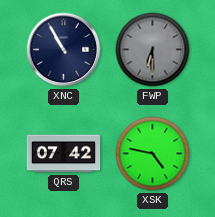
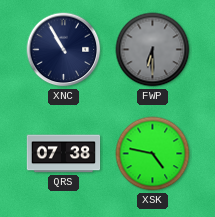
QRS: 07:42 -> 07:38
